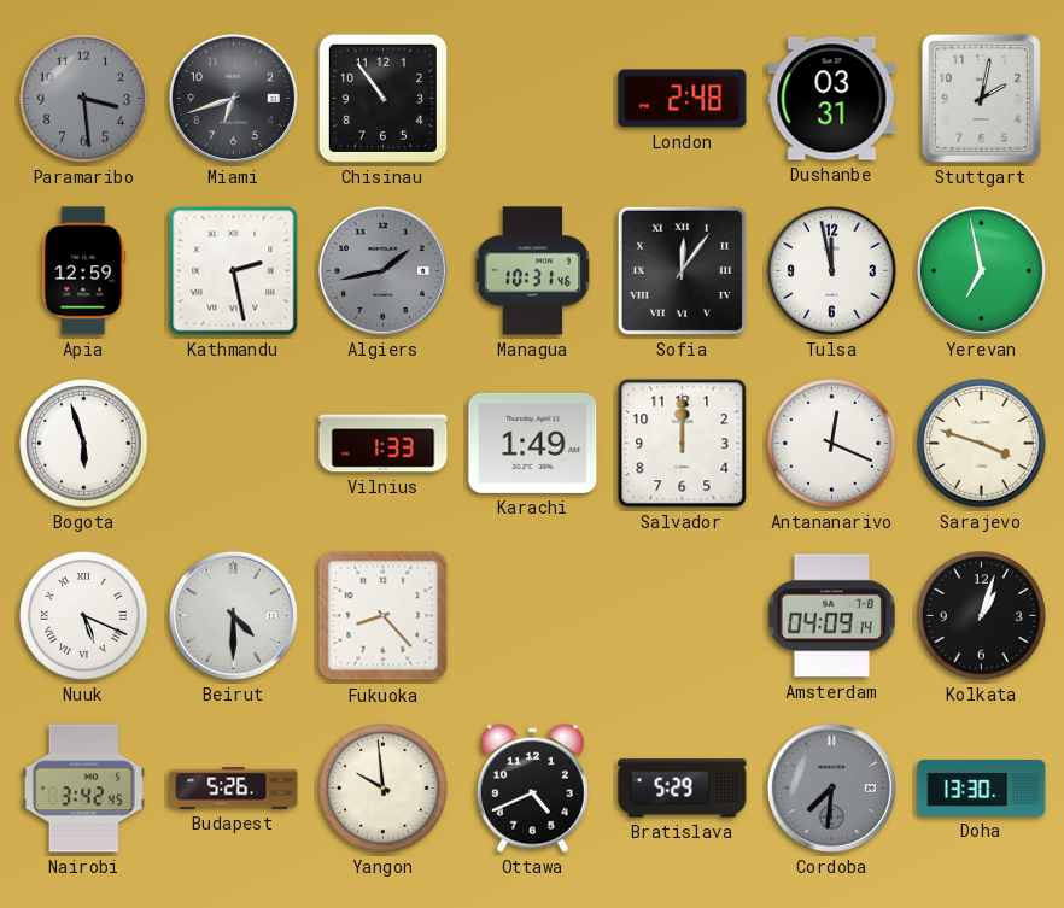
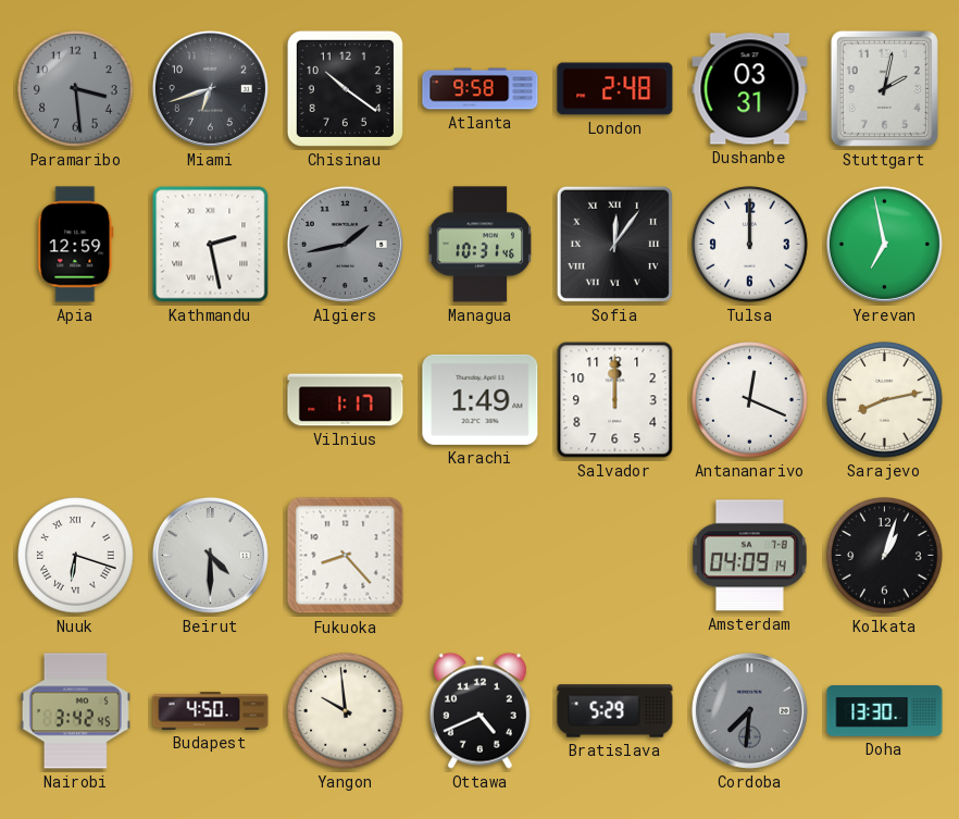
Chisinau: 10:54 -> 10:21
Atlanta: none -> 9:58
Tulsa: 11:58 -> 12:00
Bogota: 5:57 -> none
Vilnius: 1:33 -> 1:17
Sarajevo: 3:48 -> 8:13
Nuuk: 5:19 -> 6:18
Budapest: 5:26 -> 4:50
